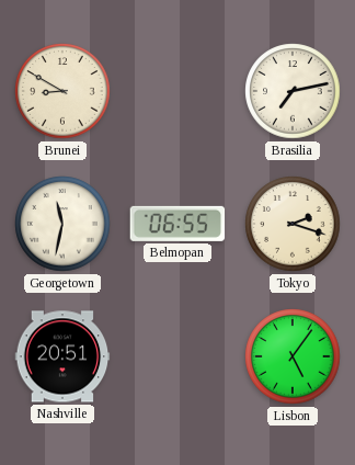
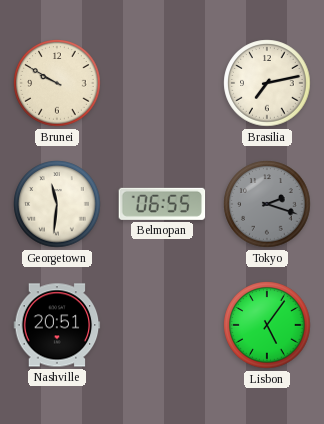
Brunei: 8:50 -> 9:50
Georgetown: 11:32 -> 11:31
Tokyo dial: cream -> grey
